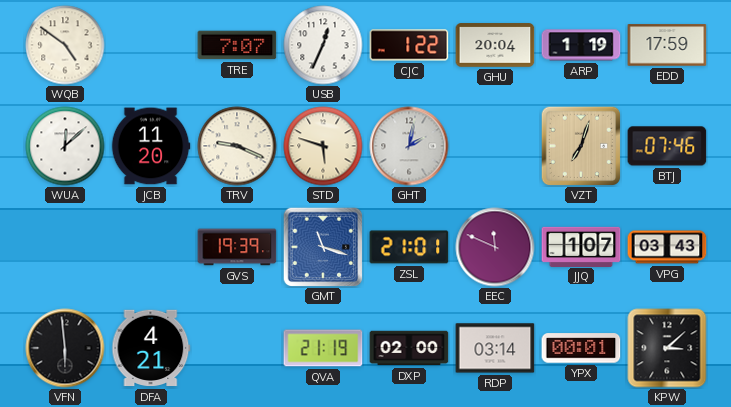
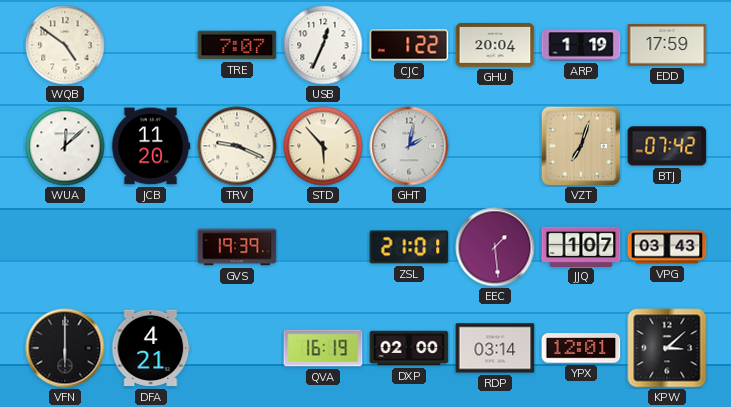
STD: 5:48 -> 5:53
BTJ: 07:46 -> 07:42
GMT: 11:18 -> none
EEC: 11:49 -> 1:29
VFN: 5:59 -> 6:00
QVA: 21:19 -> 16:19
YPX: 00:01 -> 12:01
